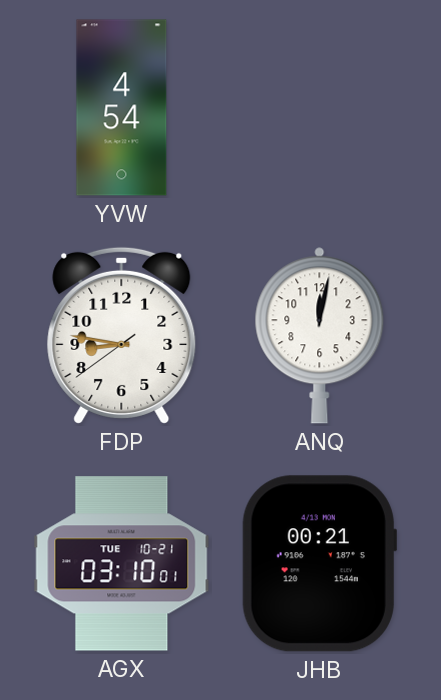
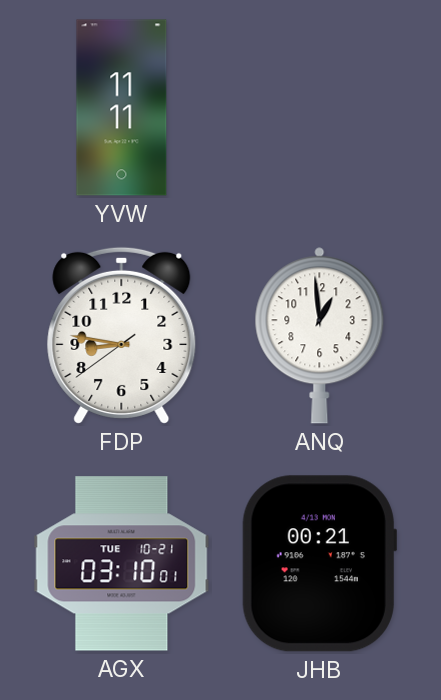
YVW: 4:54 -> 11:11
ANQ: 12:02 -> 12:59
